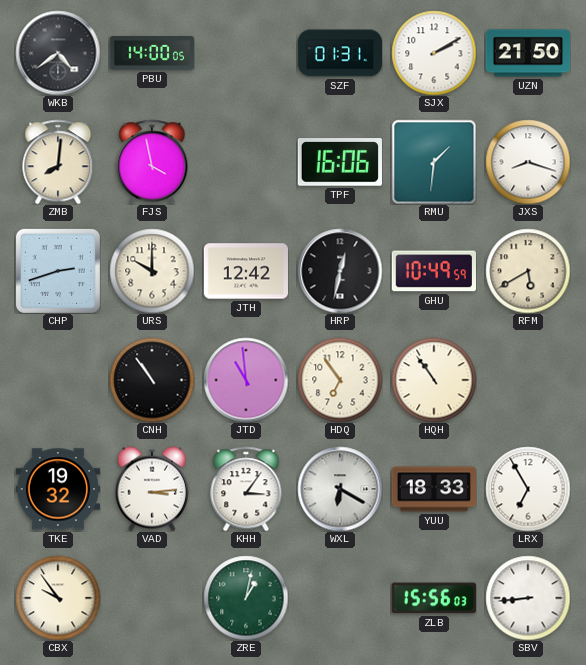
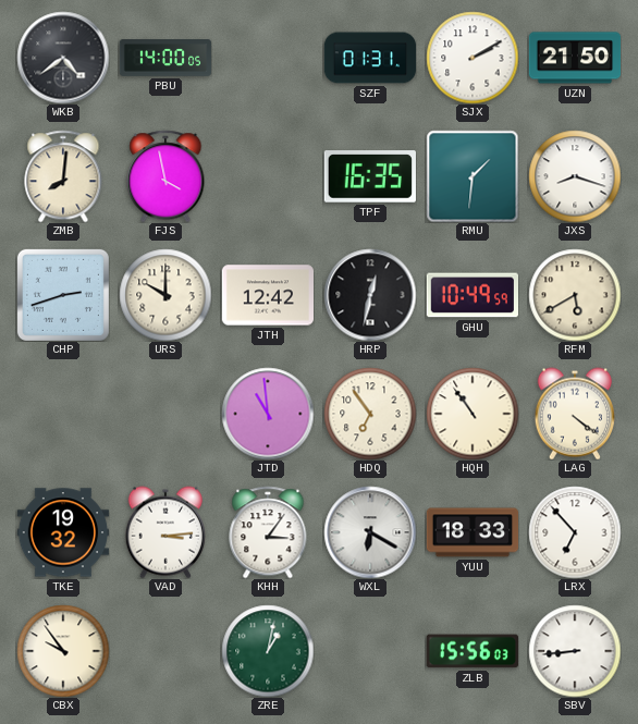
TPF: 16:06 -> 16:35
CNH: 10:54 -> none
LAG: none -> 4:21
LRX: 6:55 -> 6:53
